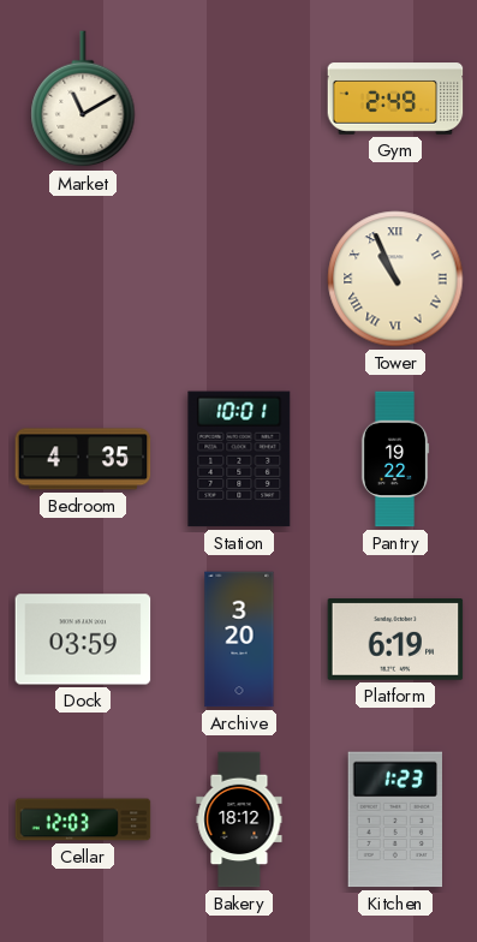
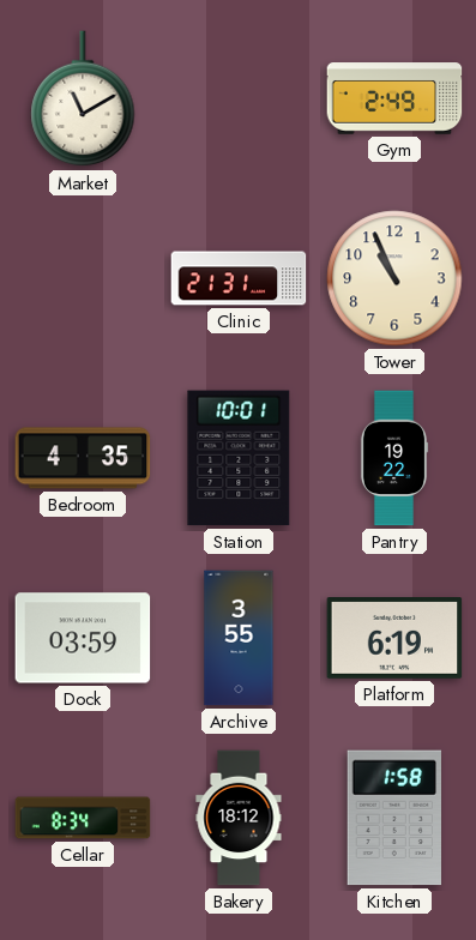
Clinic: none -> 21:31
Tower numerals: Roman -> Arabic
Archive: 3:20 -> 3:55
Cellar: 12:03 -> 8:34
Kitchen: 1:23 -> 1:58
